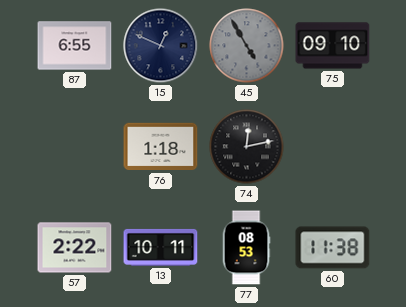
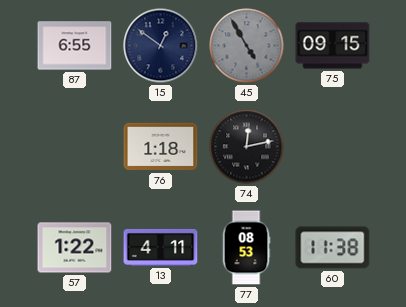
15: 12:49 -> 12:51
75: 09:10 -> 09:15
57: 2:22 -> 1:22
13: 10:11 -> 4:11
